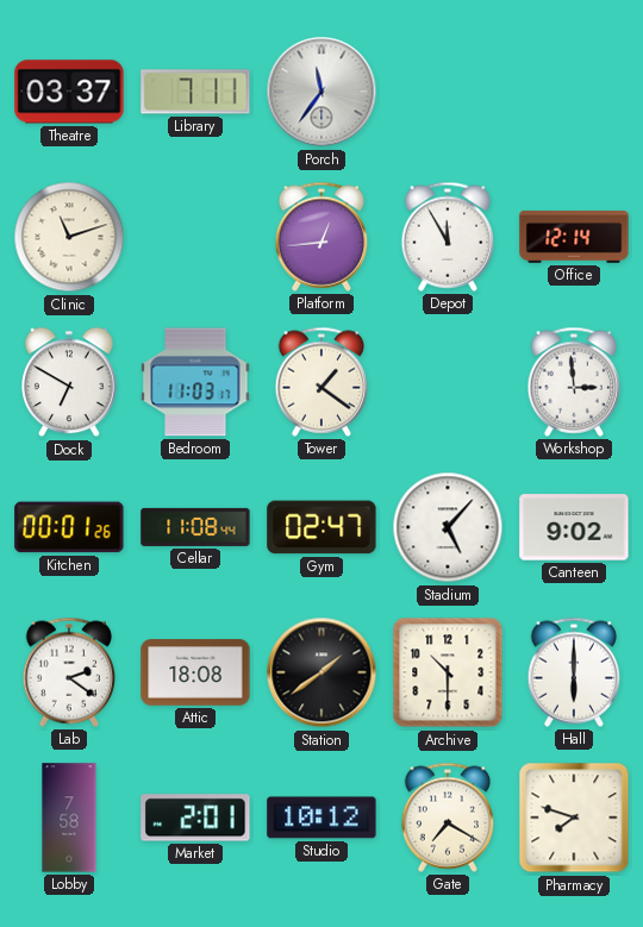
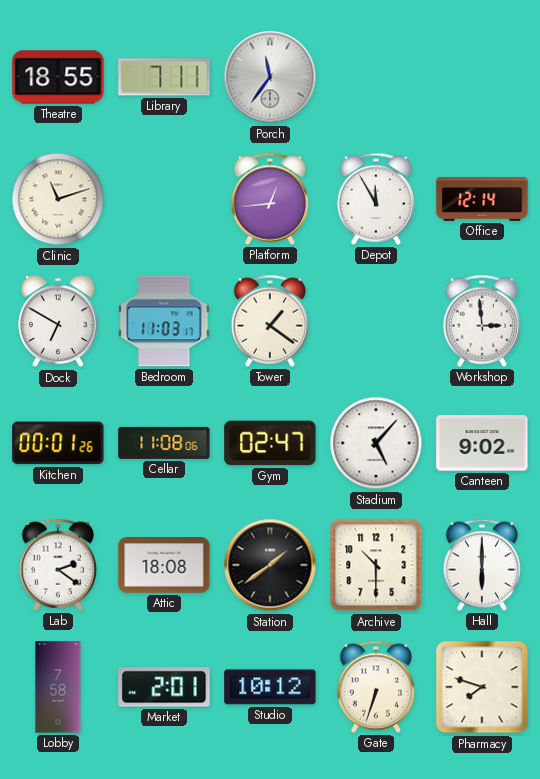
Theatre: 03:37 -> 18:55
Cellar: 11:08:44 -> 11:08:06
Gate: 7:20 -> 6:33
